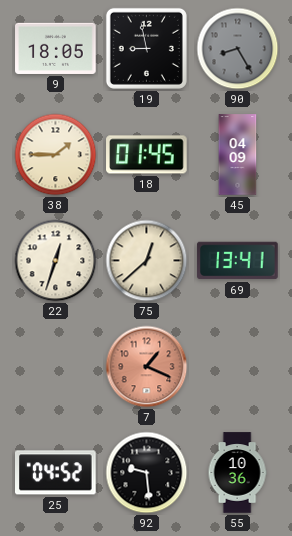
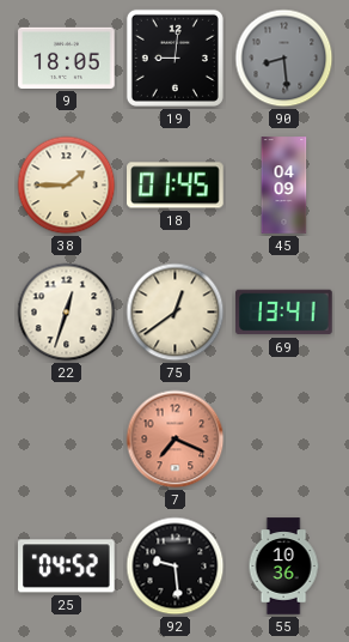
19: 8:58 -> 9:01
90: 8:25 -> 8:29
75: 12:38 -> 12:39
7: 1:19 -> 7:19
